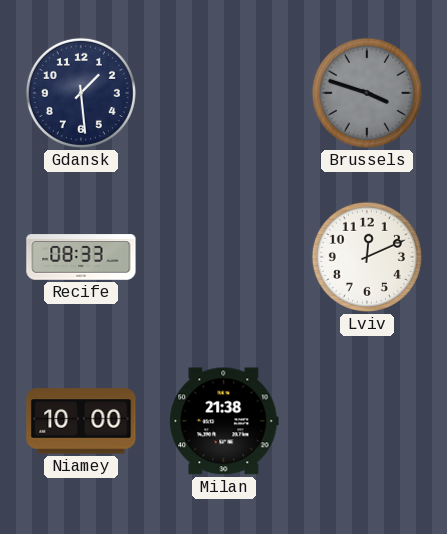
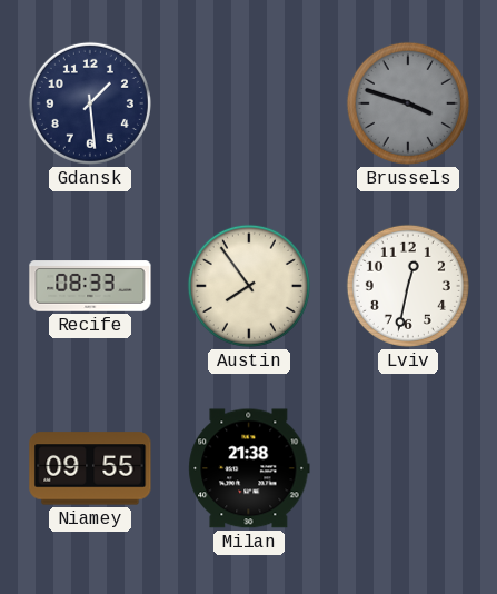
Austin: none -> 7:54
Lviv: 12:11 -> 12:32
Niamey: 10:00 -> 09:55
